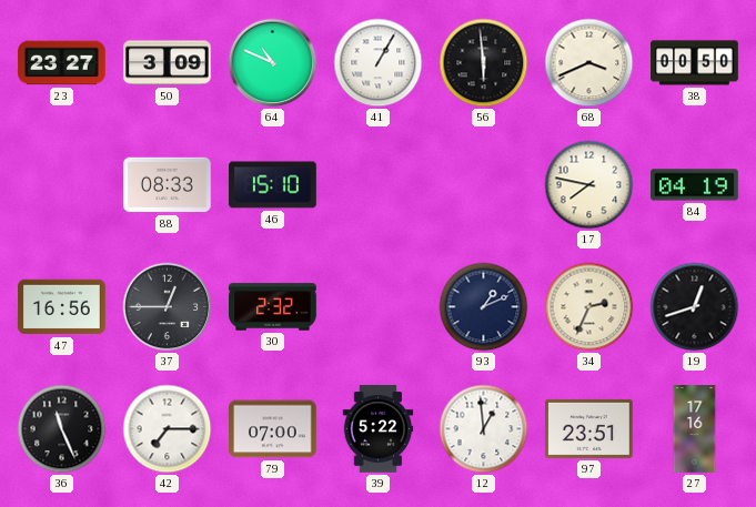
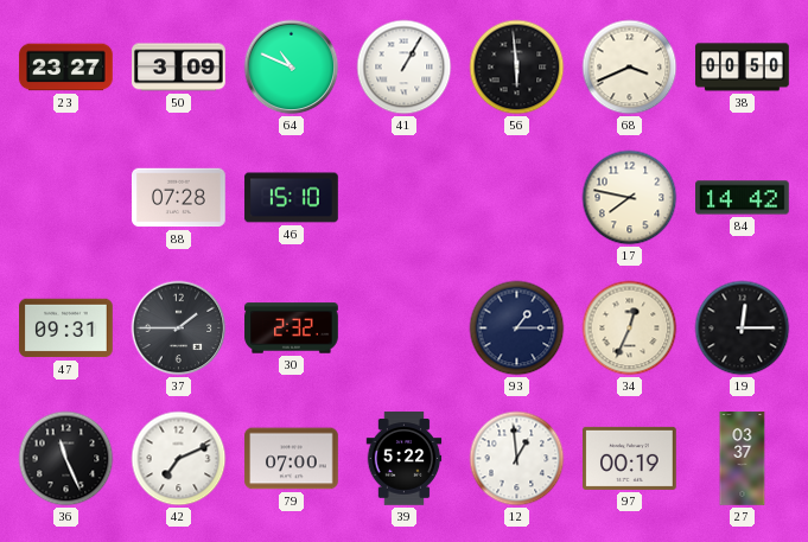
88: 08:33 -> 07:28
84: 04:19 -> 14:42
47: 16:56 -> 09:31
37: 12:45 -> 1:45
93: 1:11 -> 1:15
34: 2:34 -> 12:34
19: 12:42 -> 12:15
42: 7:15 -> 7:11
97: 23:51 -> 00:19
27: 17:16 -> 03:37
